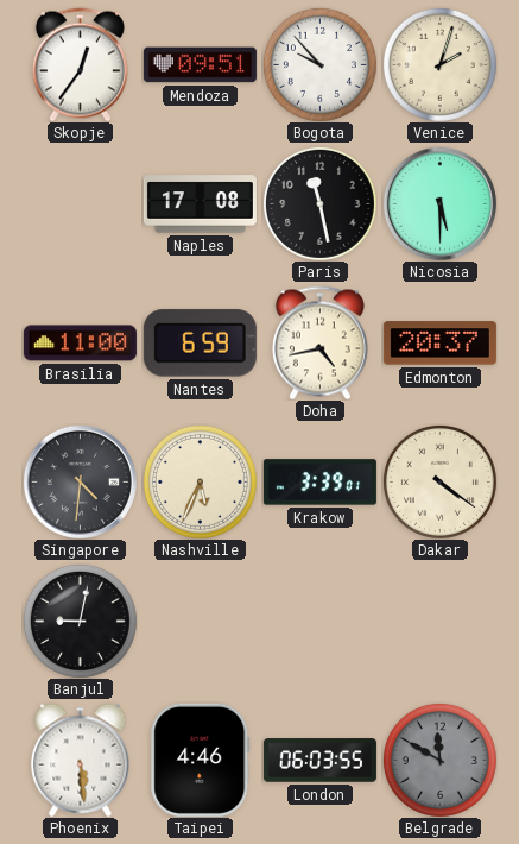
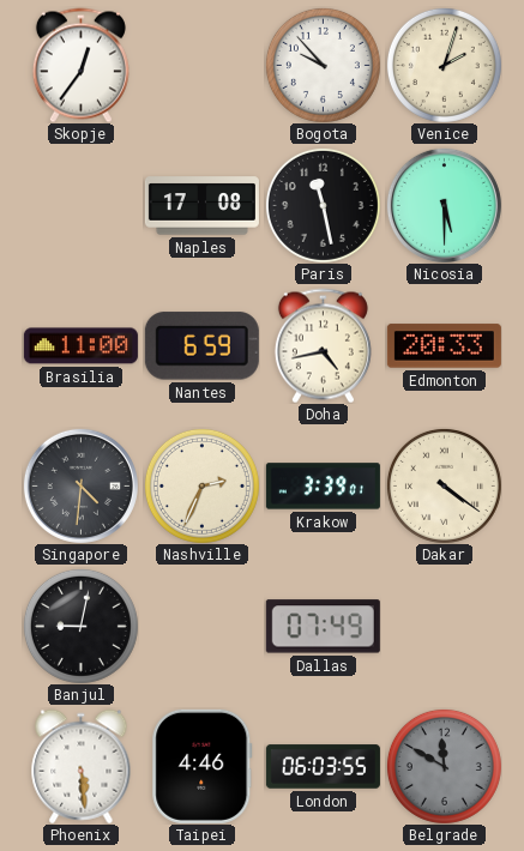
Mendoza: 09:51 -> none
Edmonton: 20:37 -> 20:33
Nashville: 5:34 -> 2:34
Dallas: none -> 07:49
